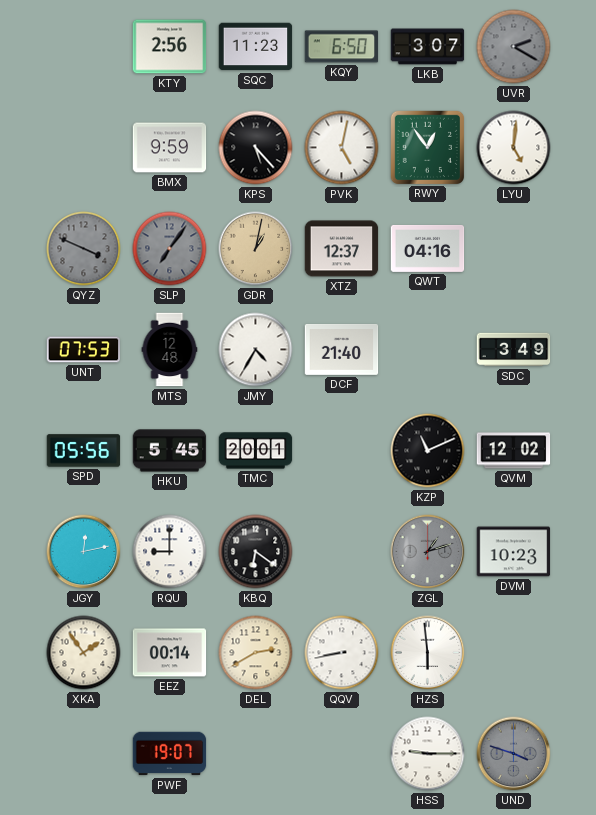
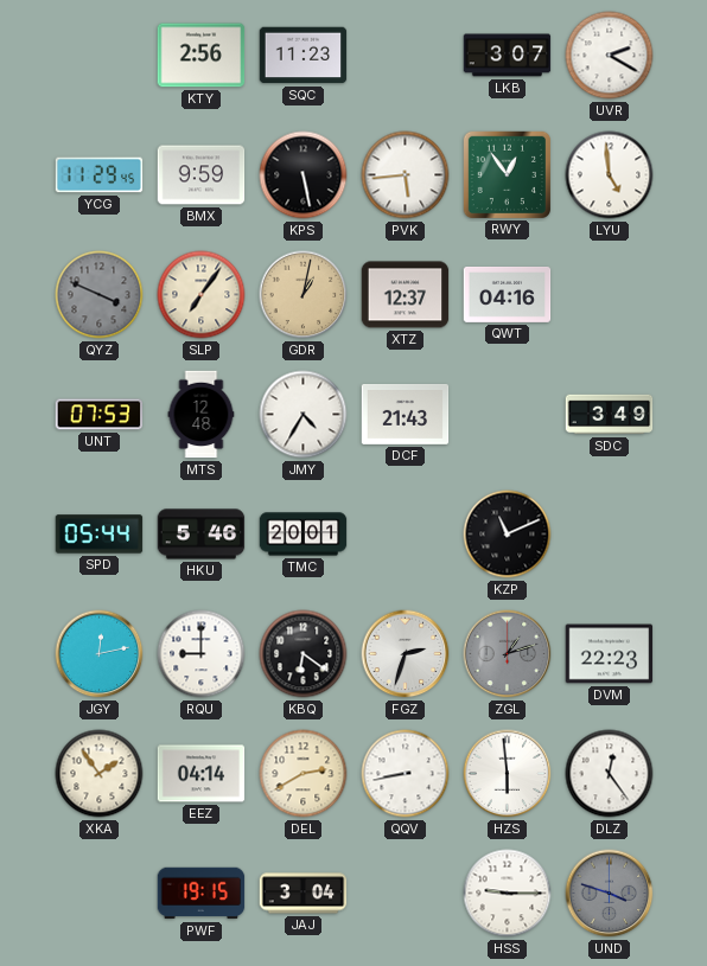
KQY: 6:50 -> none
UVR dial: grey -> white
YCG: none -> 11:29
KPS: 5:23 -> 5:28
PVK: 5:02 -> 5:44
LYU: 5:01 -> 4:59
SLP dial: grey -> cream
DCF: 21:40 -> 21:43
SPD: 05:56 -> 05:44
HKU: 5:45 -> 5:46
QVM: 12:02 -> none
FGZ: none -> 2:33
DVM: 10:23 -> 22:23
EEZ: 00:14 -> 04:14
DLZ: none -> 12:24
PWF: 19:07 -> 19:15
JAJ: none -> 3:04
